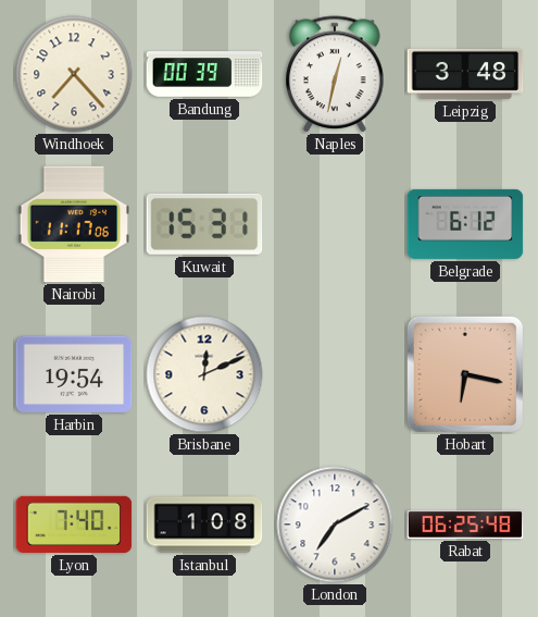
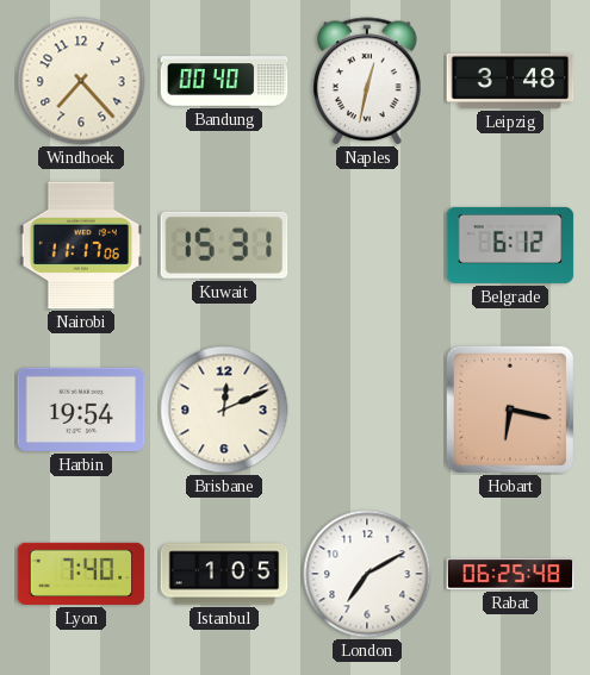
Bandung: 00:39 -> 00:40
Istanbul: 1:08 -> 1:05
